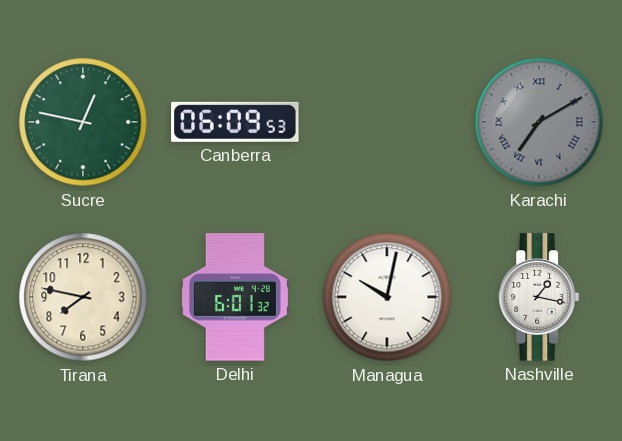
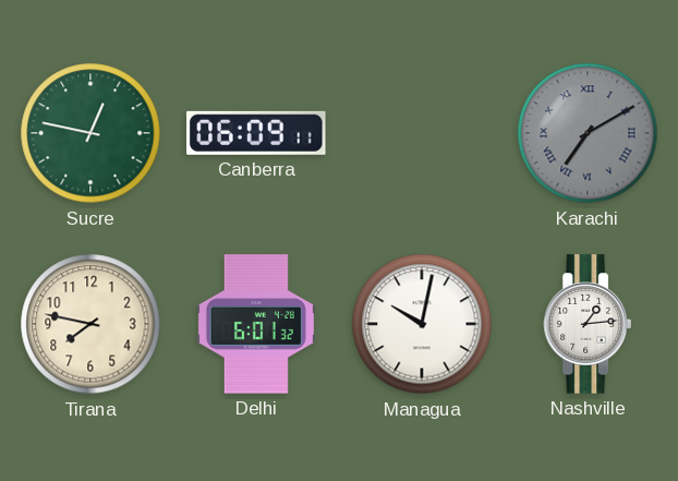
Canberra: 06:09:53 -> 06:09:11
Nashville: 1:17 -> 1:14
